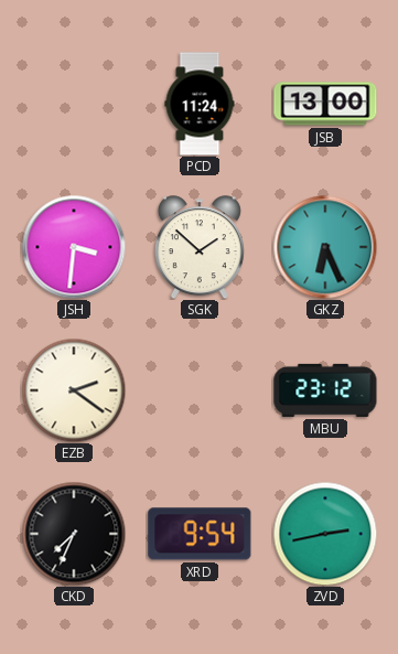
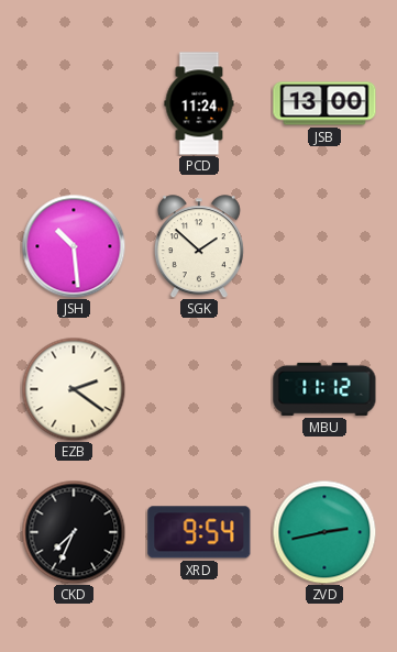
JSH: 3:31 -> 10:29
GKZ: 6:26 -> none
MBU: 23:12 -> 11:12
